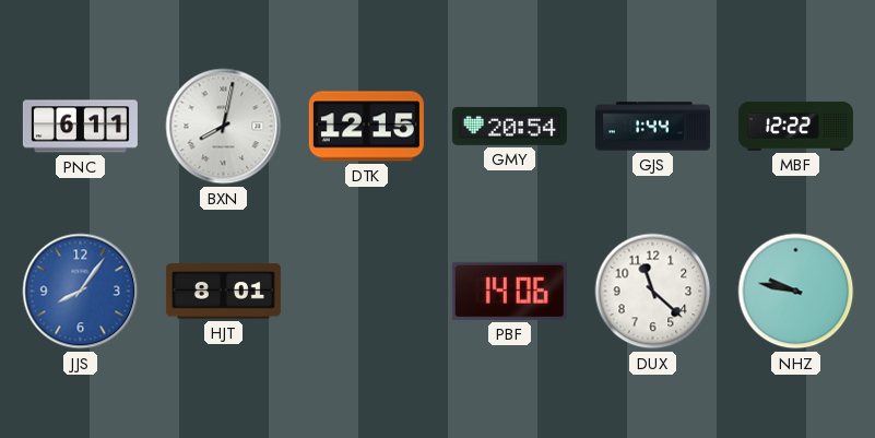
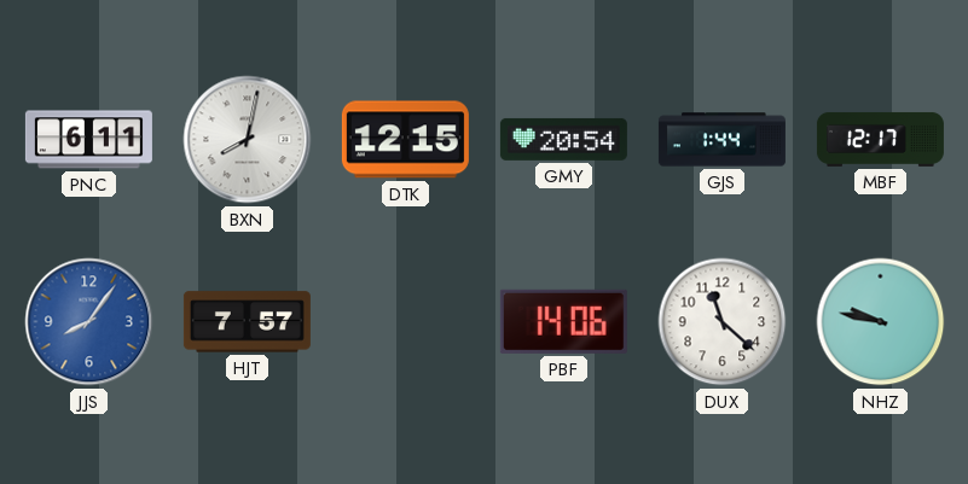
MBF: 12:22 -> 12:17
HJT: 8:01 -> 7:57
